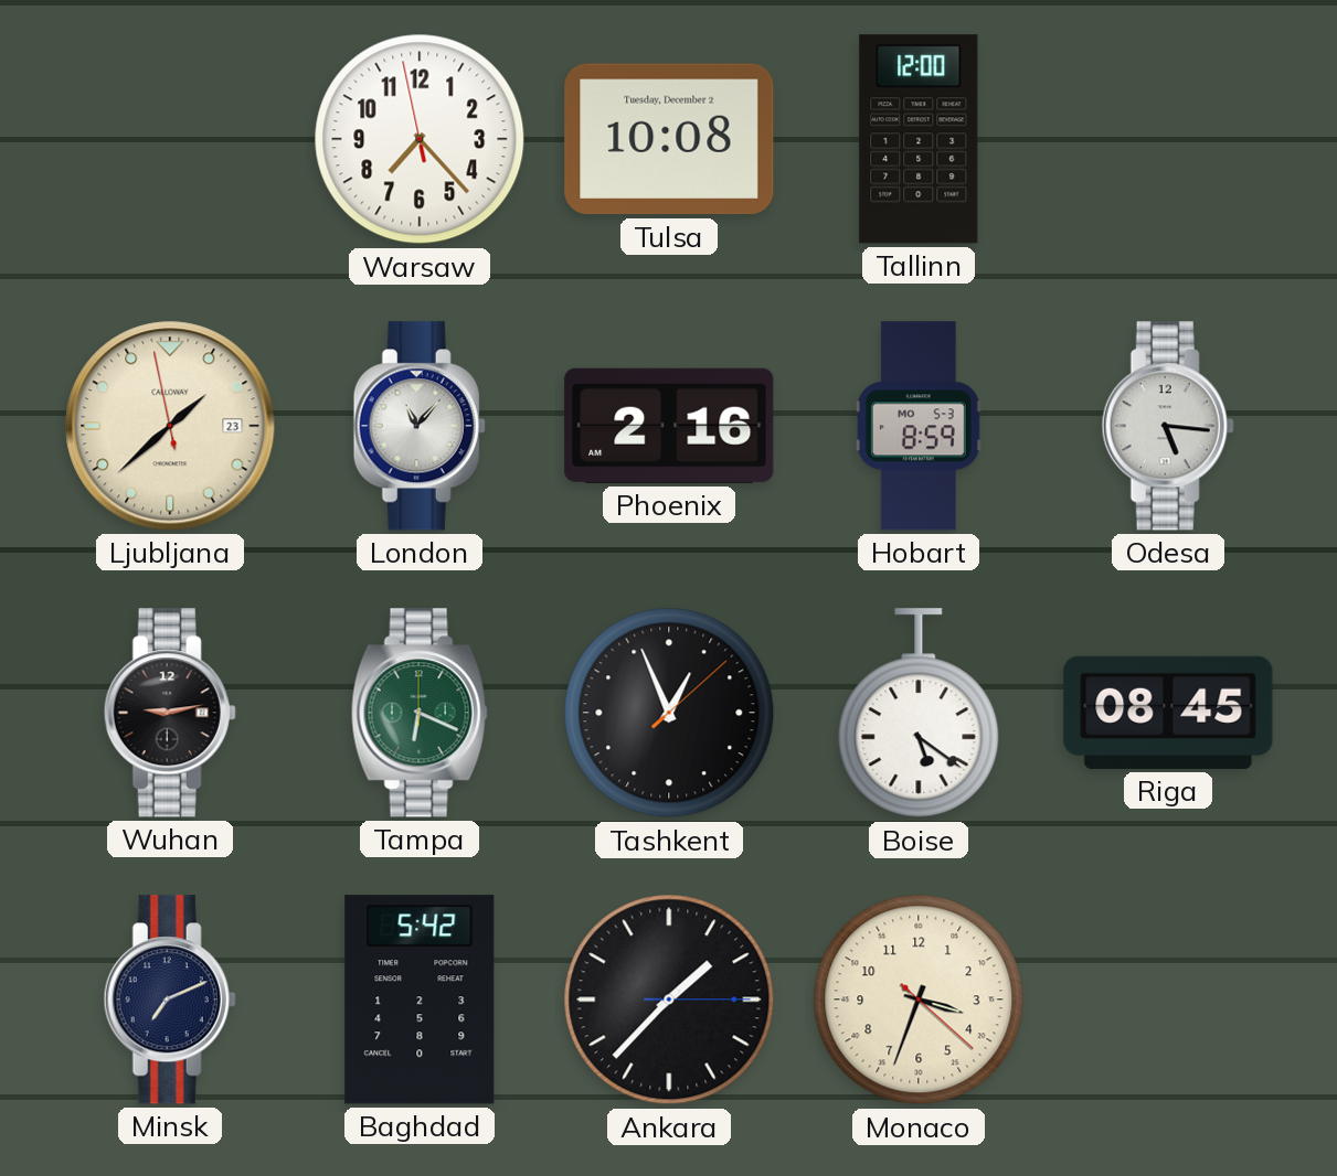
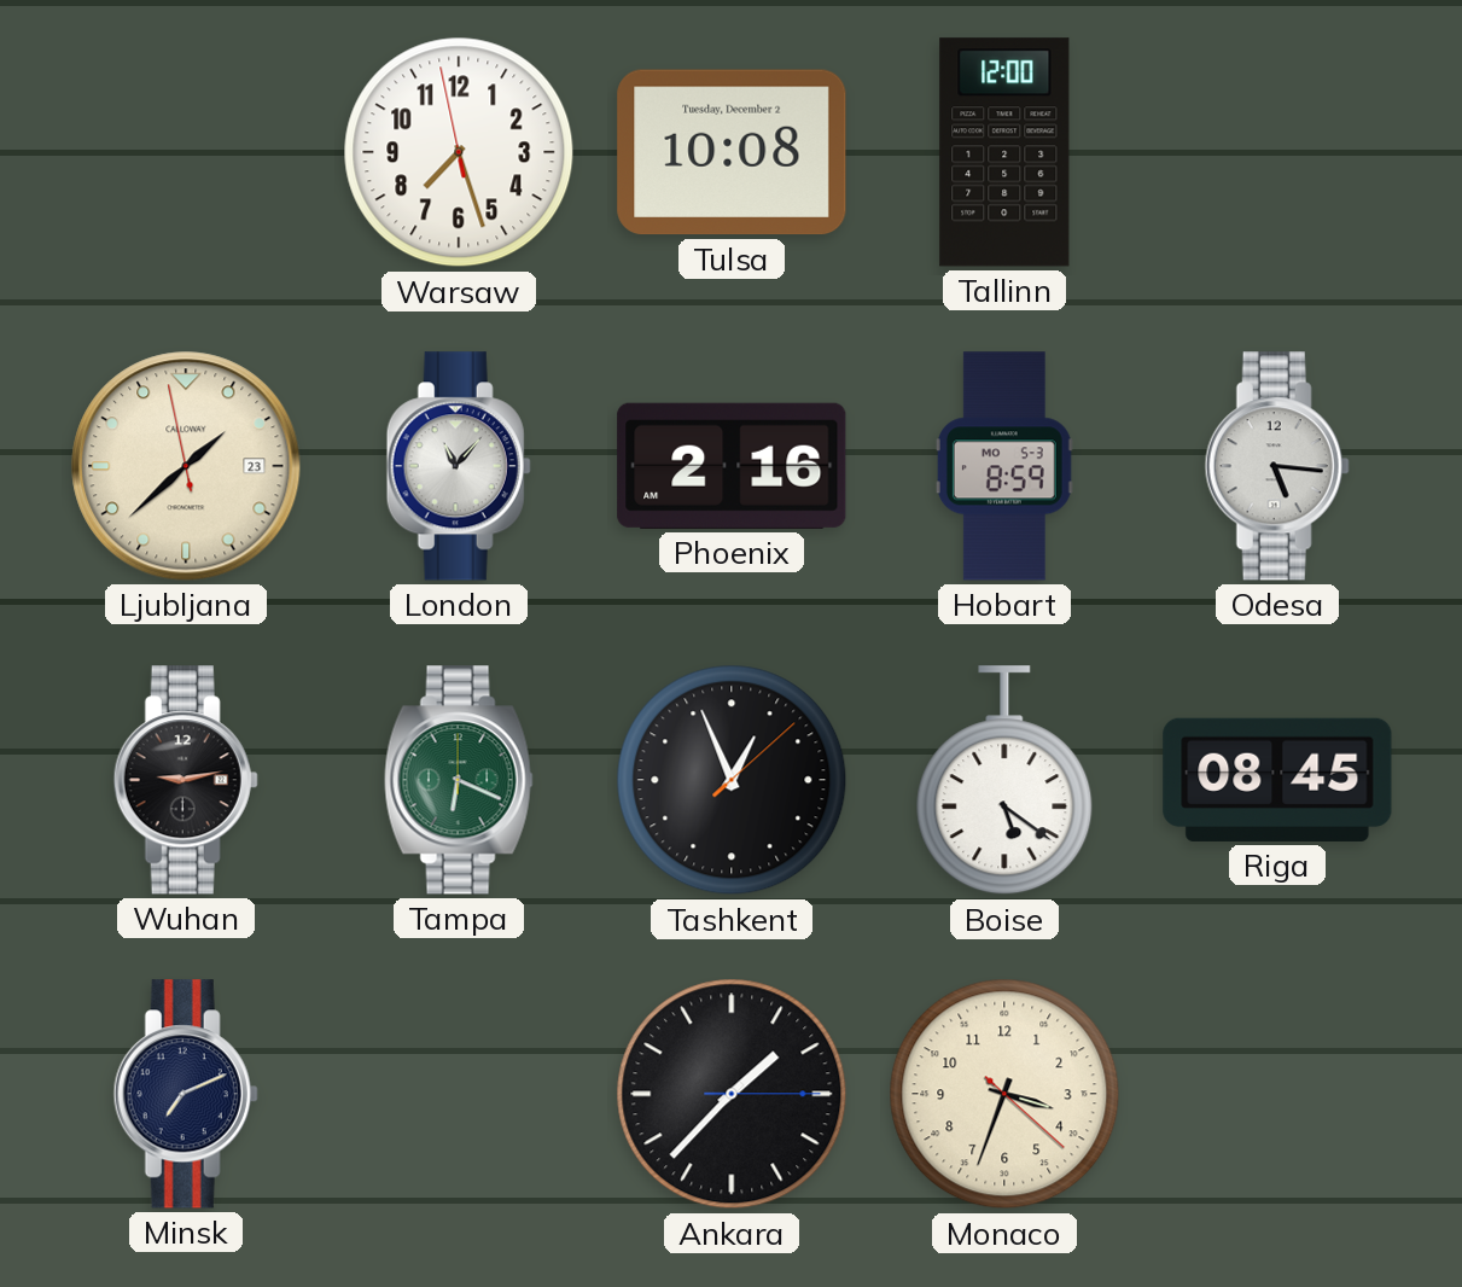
Warsaw: 7:22 -> 7:26
Baghdad: 5:42 -> none
